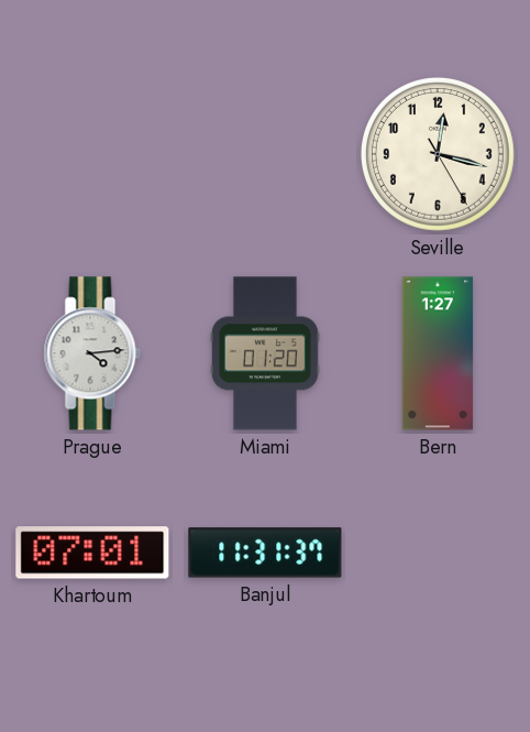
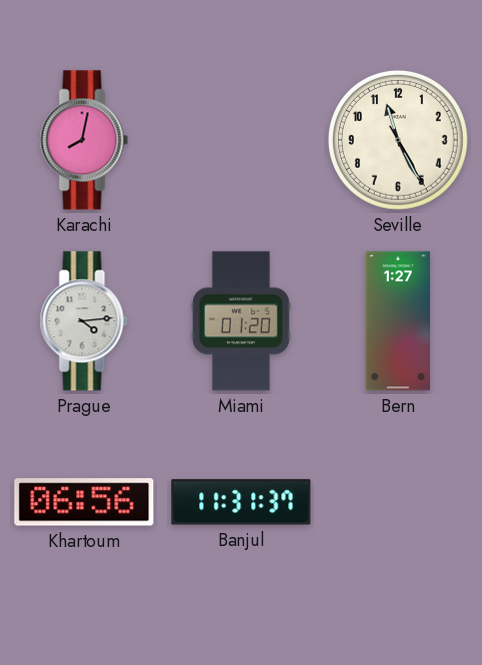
Karachi: none -> 8:02
Seville: 12:17 -> 11:25
Khartoum: 07:01 -> 06:56
